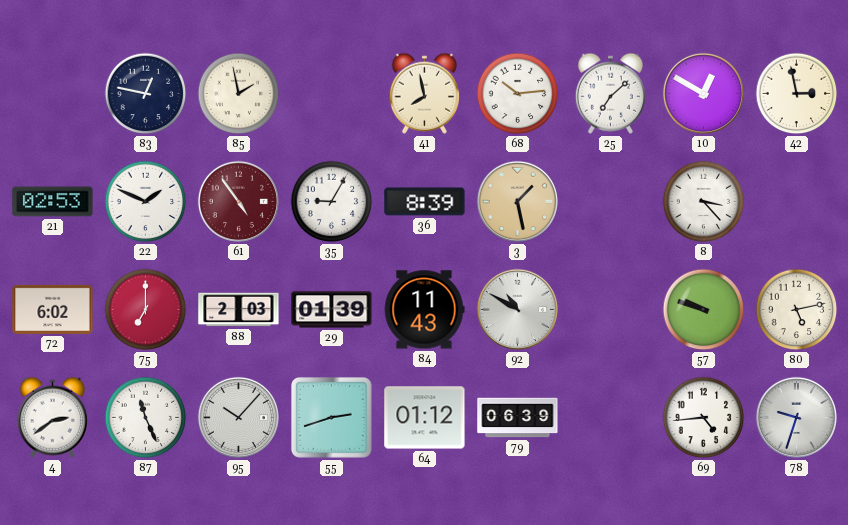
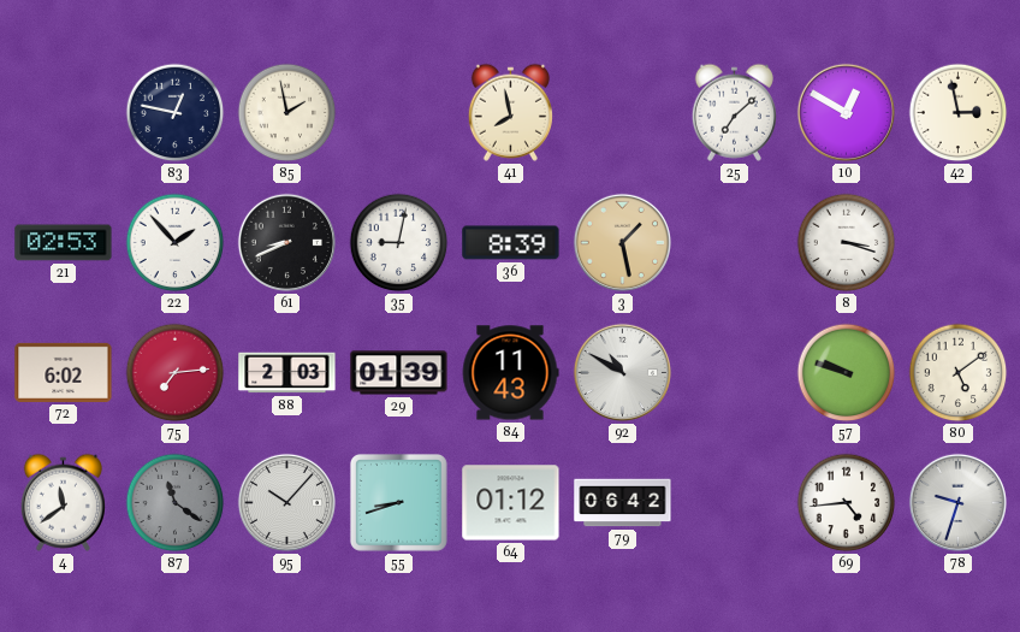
68: 10:14 -> none
22: 1:49 -> 1:53
61: 4:54 -> 8:41
61 dial: burgundy -> black
35: 9:05 -> 9:02
8: 3:23 -> 3:18
75: 7:00 -> 7:14
80: 5:13 -> 5:09
4: 2:39 -> 11:39
87: 11:26 -> 11:21
87 dial: white -> grey
55: 2:42 -> 8:42
79: 06:39 -> 06:42
